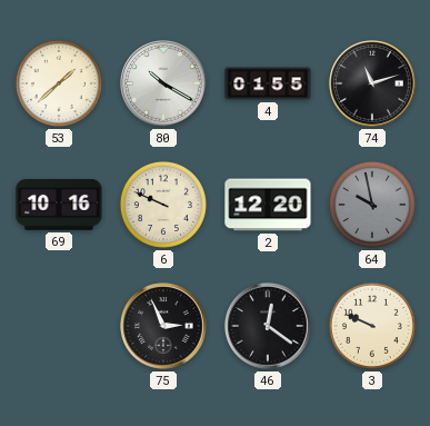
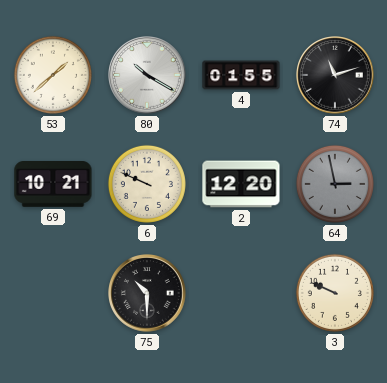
69: 10:16 -> 10:21
64: 9:58 -> 2:58
75: 2:56 -> 10:30
46: 12:21 -> none
